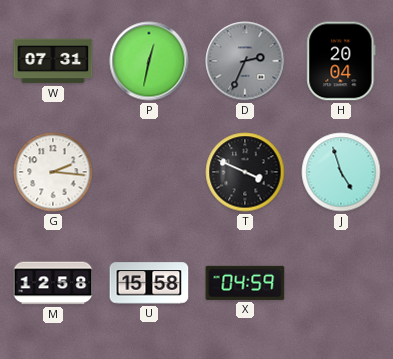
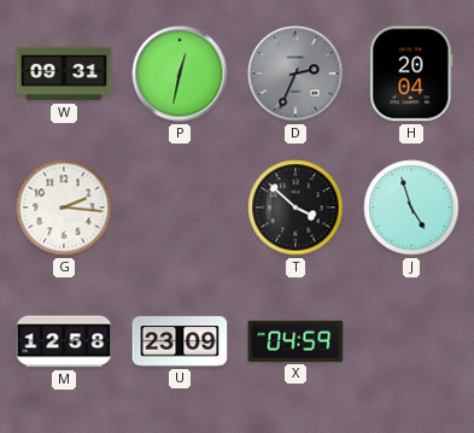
W: 07:31 -> 09:31
T: 3:49 -> 3:52
U: 15:58 -> 23:09
